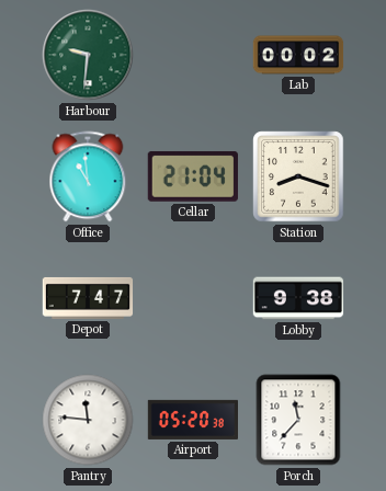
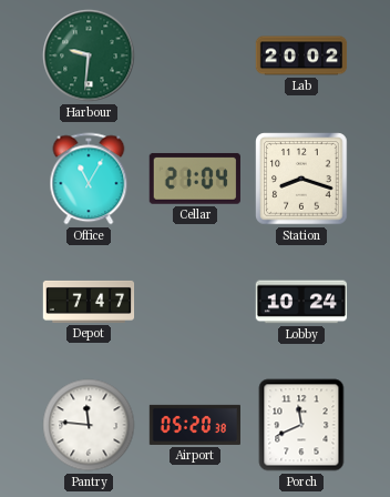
Lab: 00:02 -> 20:02
Office: 10:59 -> 11:05
Lobby: 9:38 -> 10:24
Porch: 11:37 -> 11:41
